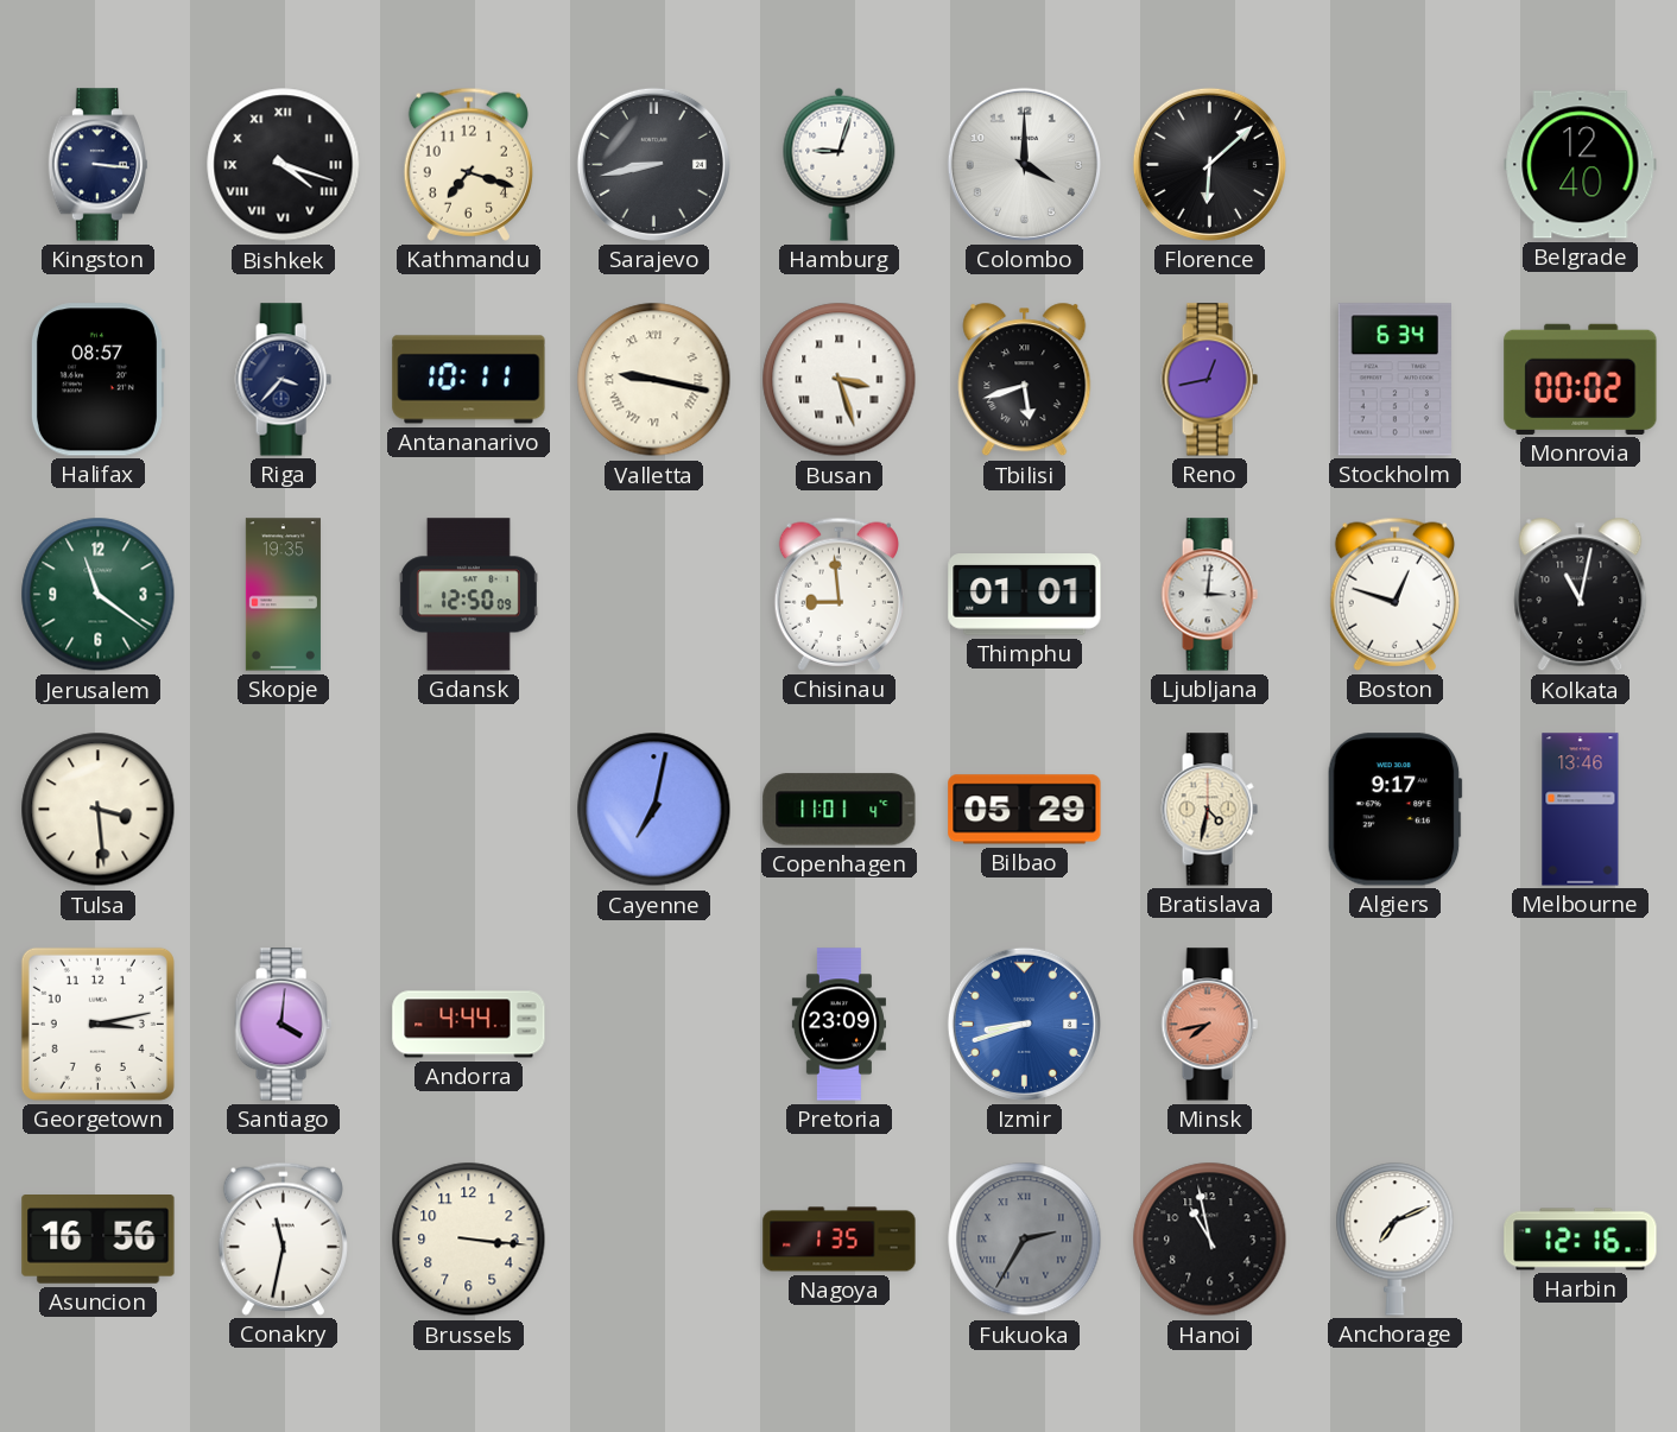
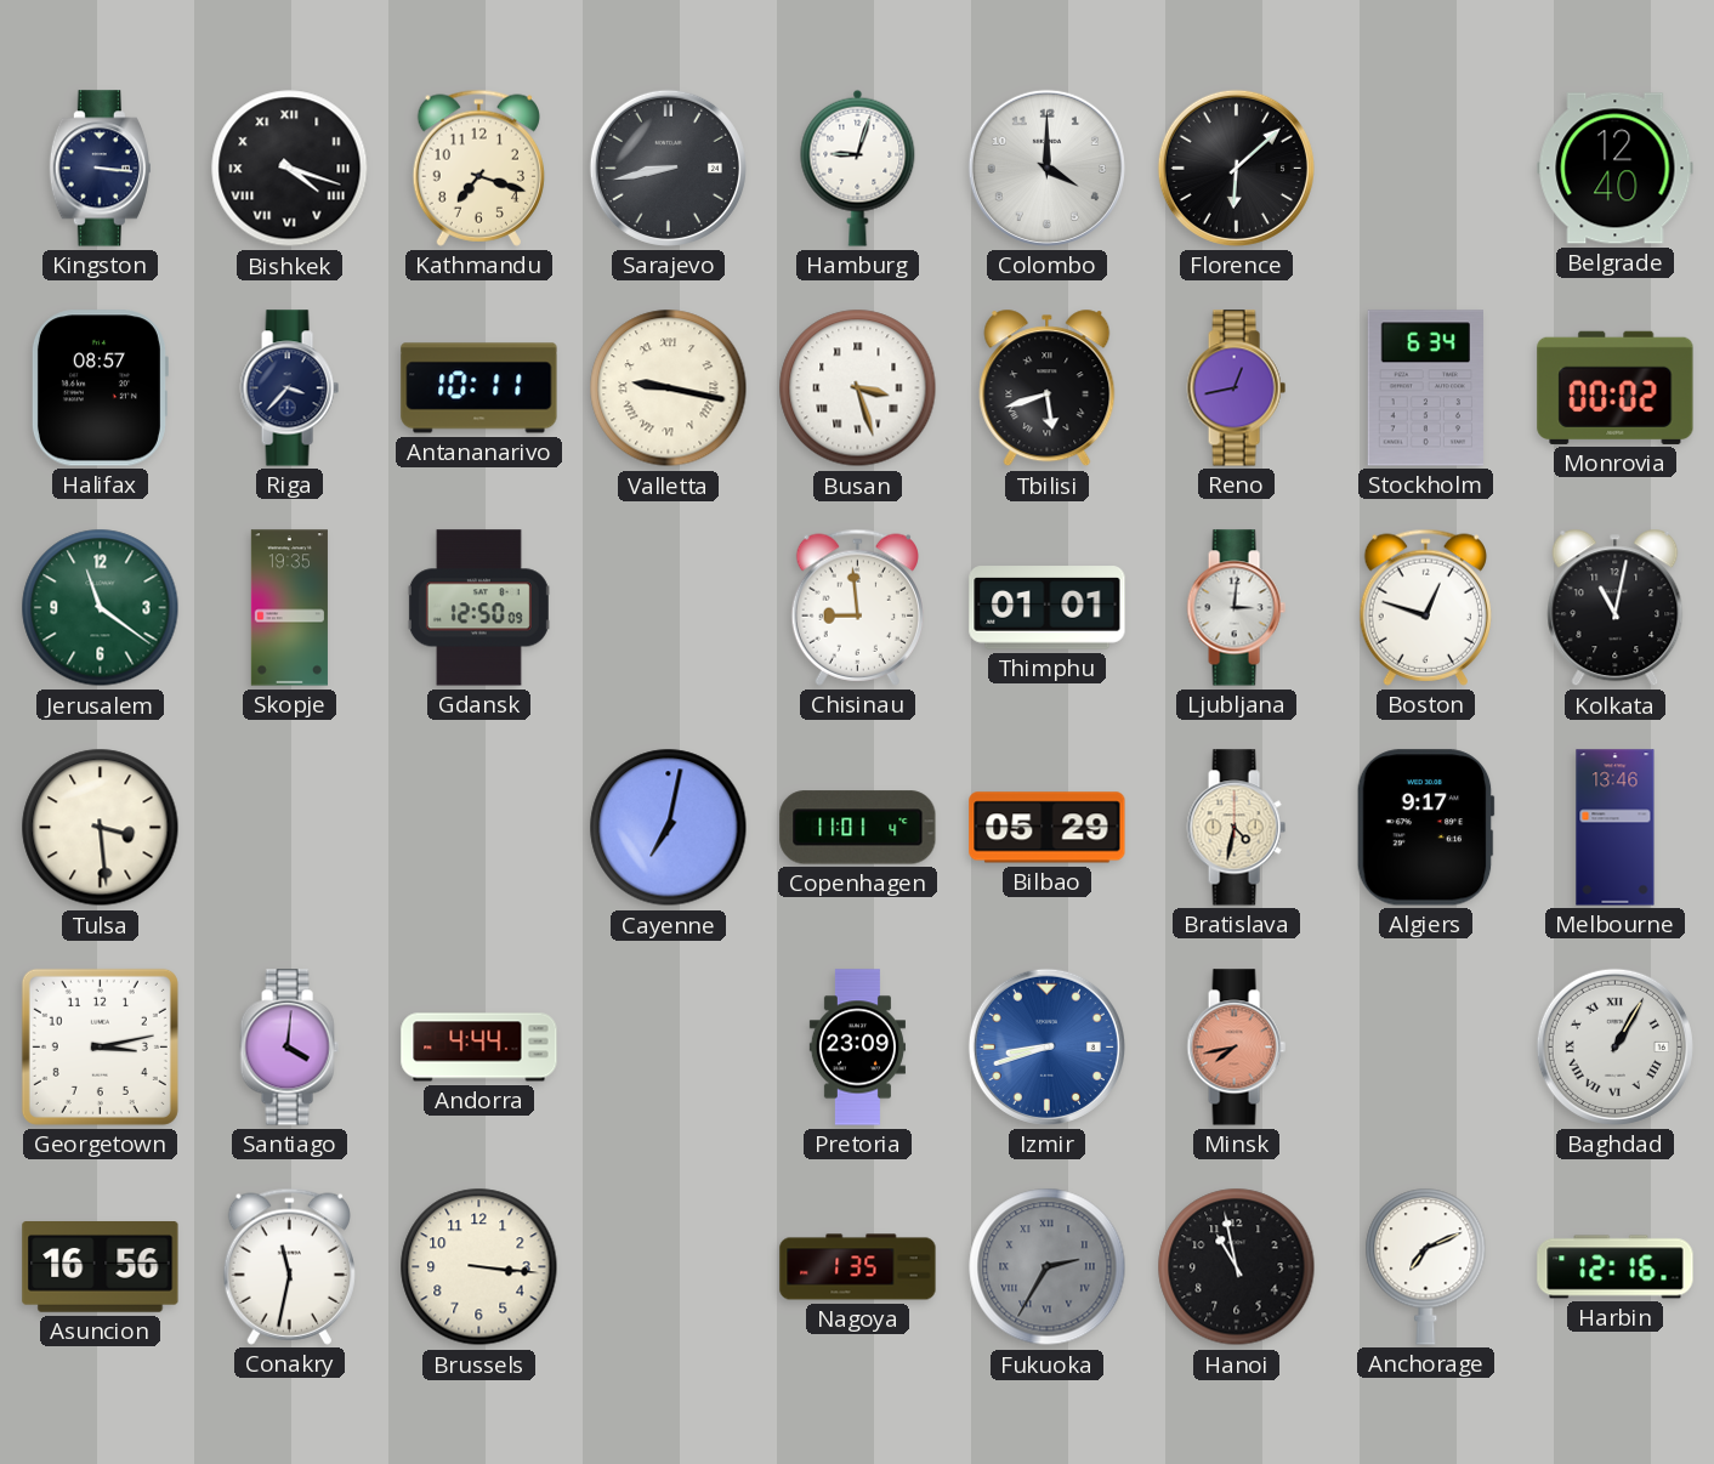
Baghdad: none -> 1:05
